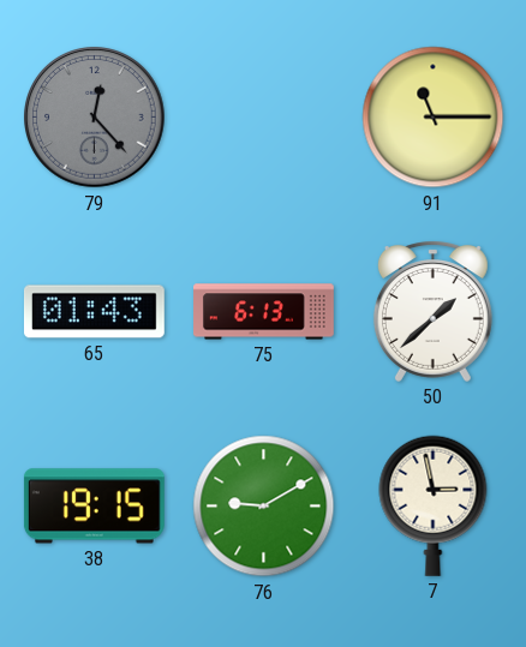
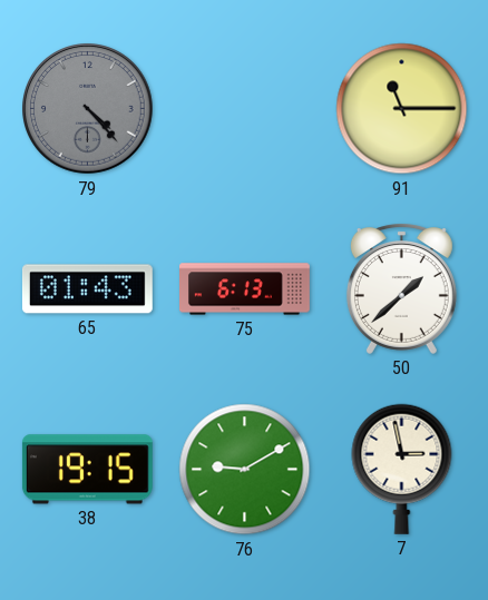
79: 12:23 -> 4:23
